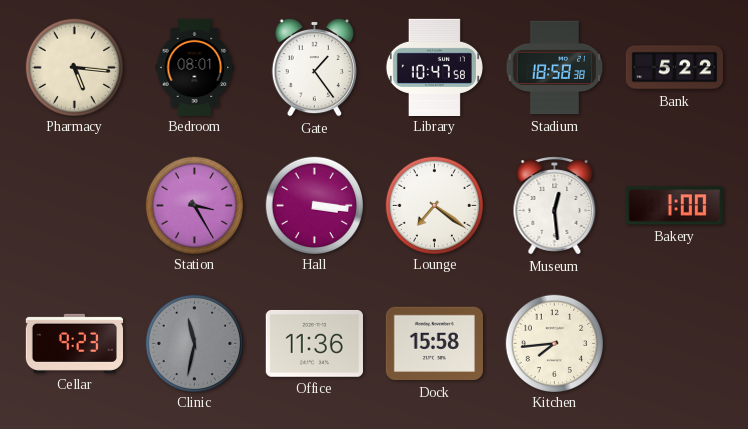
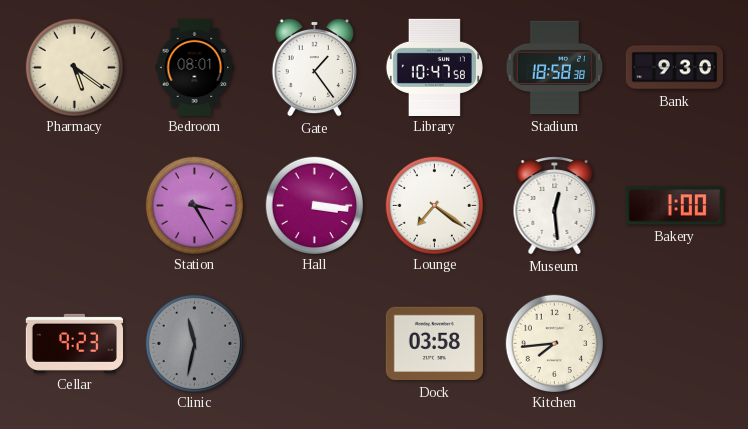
Pharmacy: 5:16 -> 5:21
Bank: 5:22 -> 9:30
Office: 11:36 -> none
Dock: 15:58 -> 03:58
